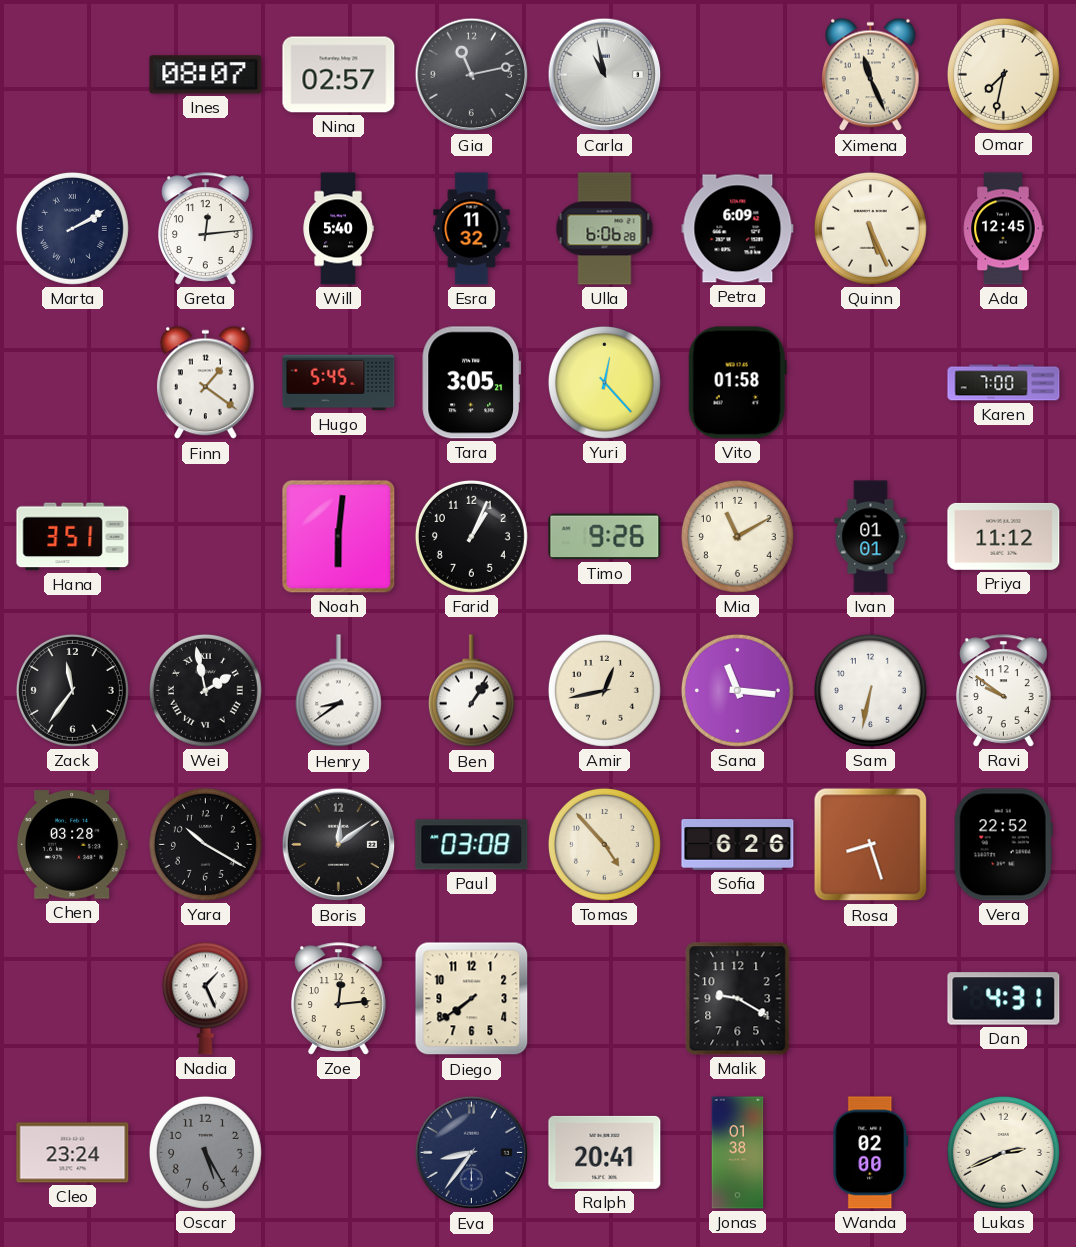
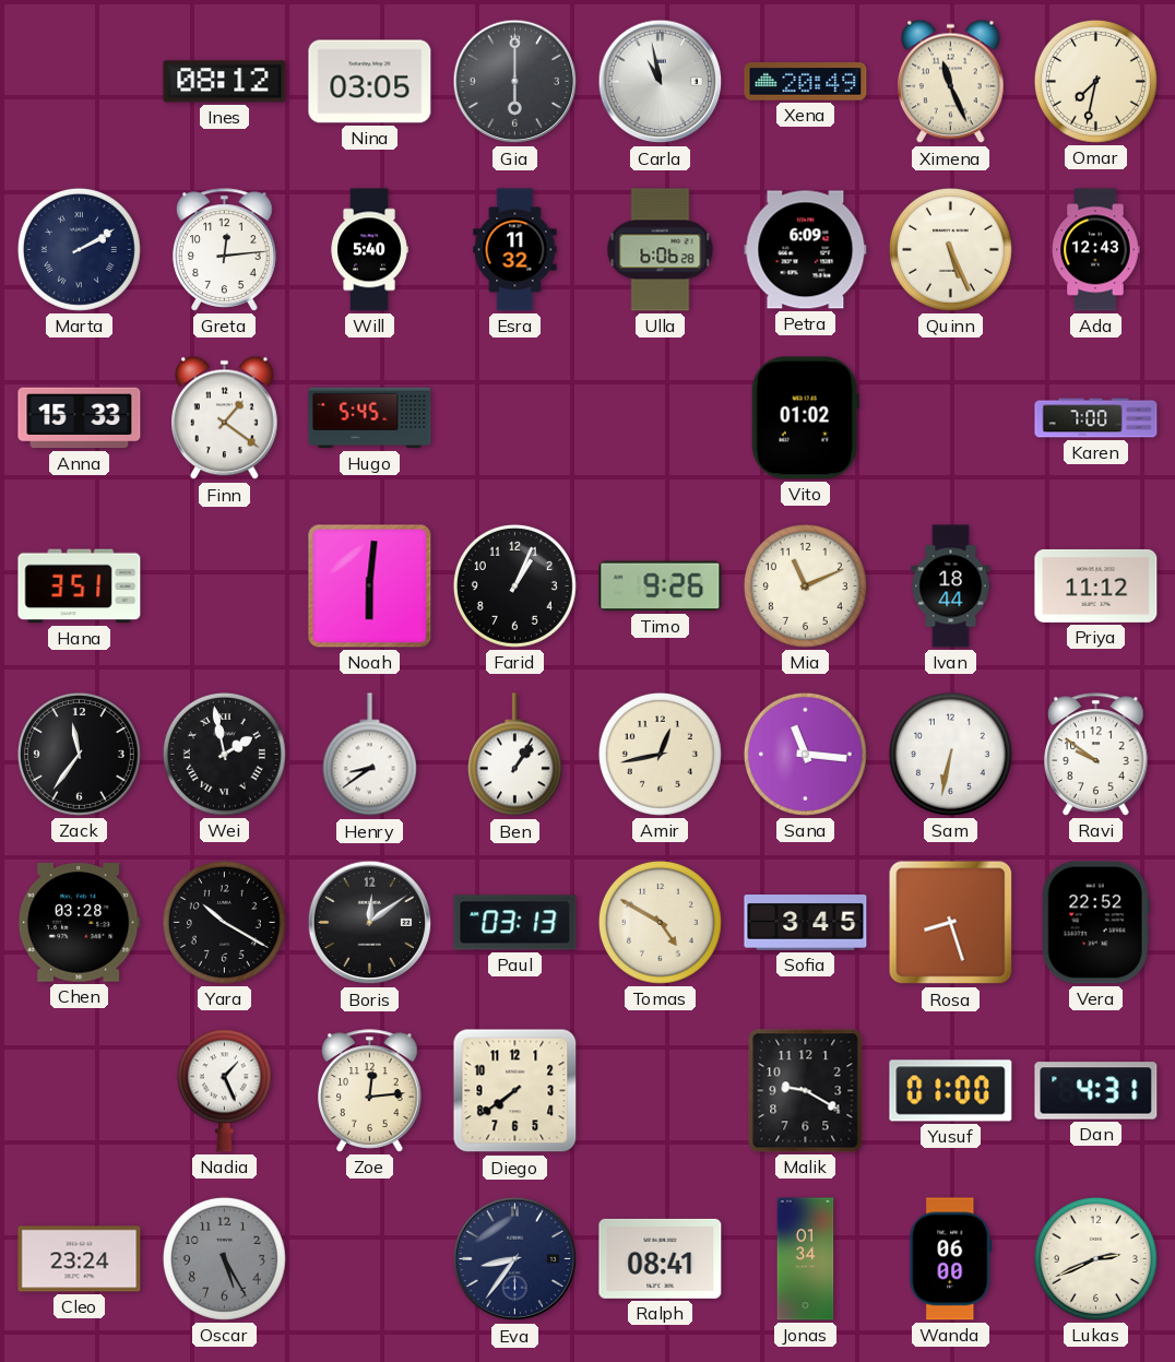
Ines: 08:07 -> 08:12
Nina: 02:57 -> 03:05
Gia: 11:13 -> 6:00
Xena: none -> 20:49
Ada: 12:45 -> 12:43
Anna: none -> 15:33
Tara: 3:05 -> none
Yuri: 12:23 -> none
Vito: 01:58 -> 01:02
Mia: 11:10 -> 11:11
Ivan: 01:01 -> 18:44
Paul: 03:08 -> 03:13
Tomas: 4:53 -> 4:50
Sofia: 6:26 -> 3:45
Yusuf: none -> 01:00
Ralph: 20:41 -> 08:41
Jonas: 01:38 -> 01:34
Wanda: 02:00 -> 06:00
